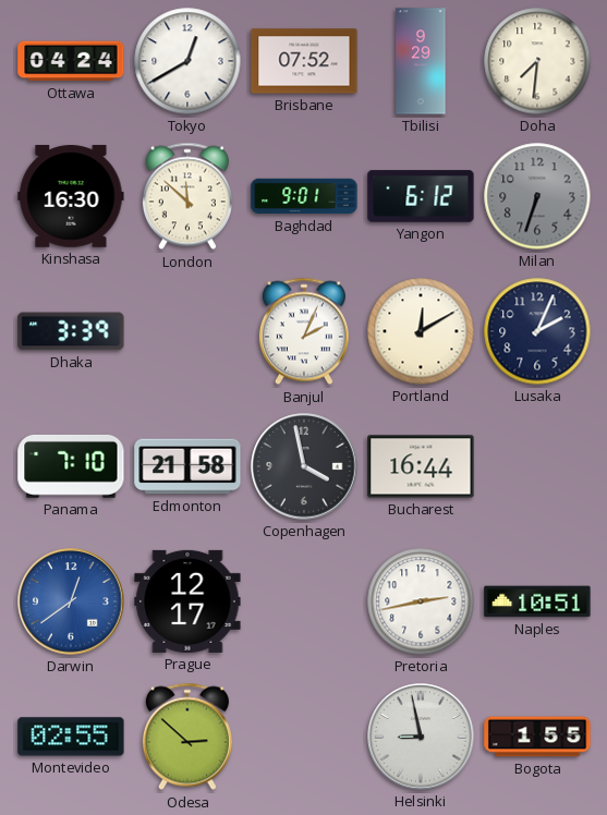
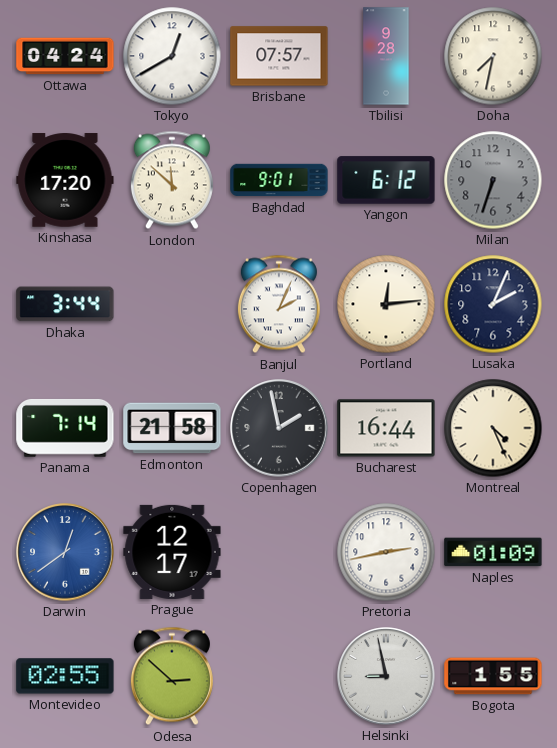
Brisbane: 07:52 -> 07:57
Tbilisi: 9:29 -> 9:28
Doha: 7:31 -> 7:32
Kinshasa: 16:30 -> 17:20
Dhaka: 3:39 -> 3:44
Portland: 12:10 -> 12:14
Panama: 7:10 -> 7:14
Copenhagen: 3:58 -> 1:58
Montreal: none -> 4:26
Naples: 10:51 -> 01:09
